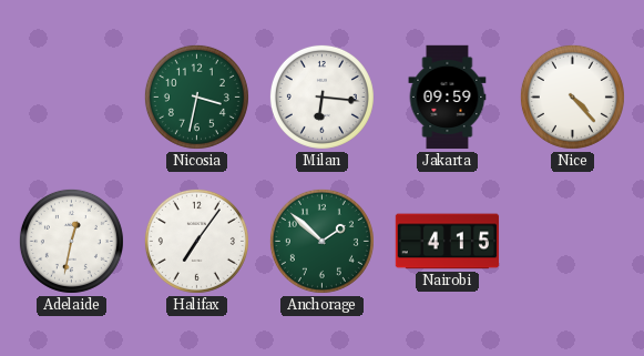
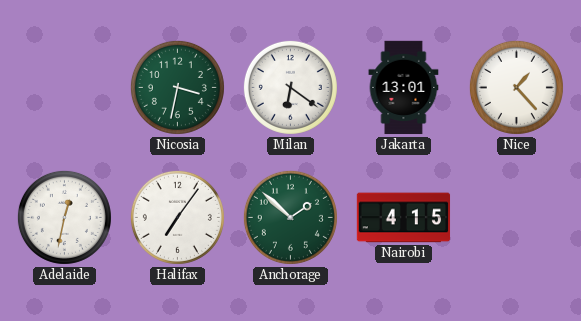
Milan: 6:16 -> 6:21
Jakarta: 09:59 -> 13:01
Nice: 4:23 -> 1:23
